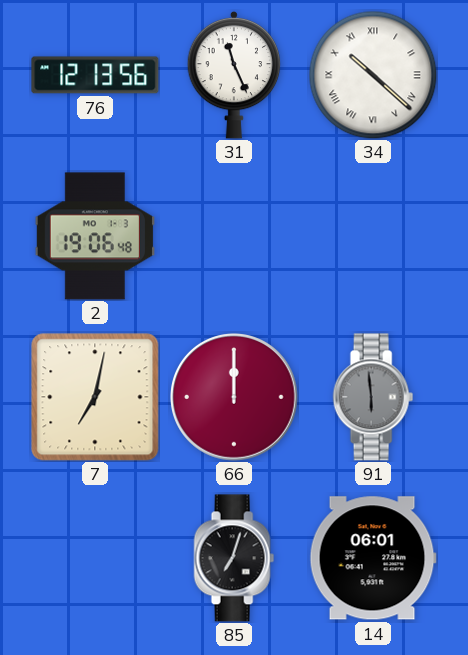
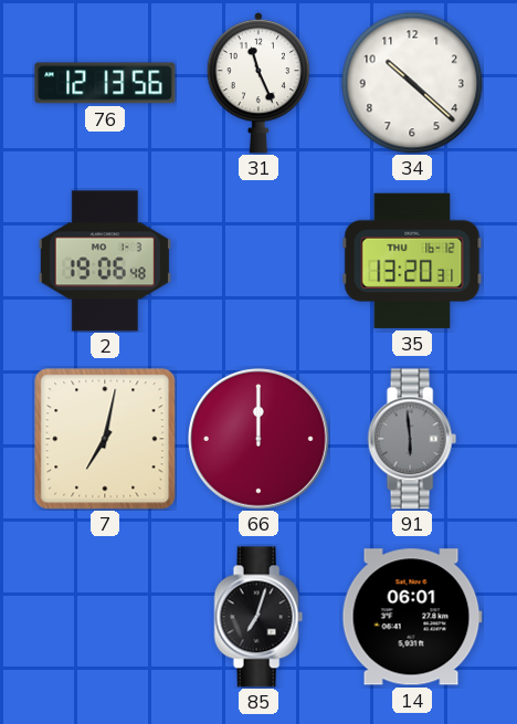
34 numerals: Roman -> Arabic
35: none -> 13:20
